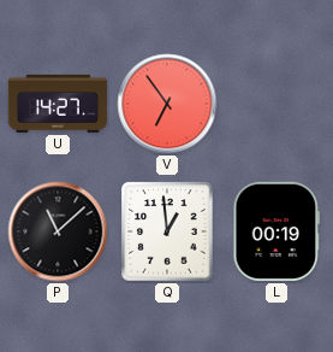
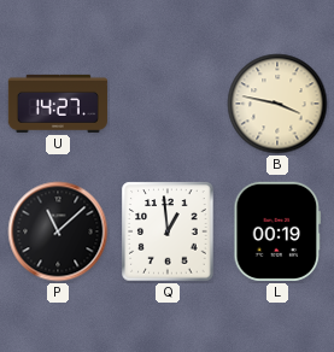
V: 6:54 -> none
B: none -> 3:47
